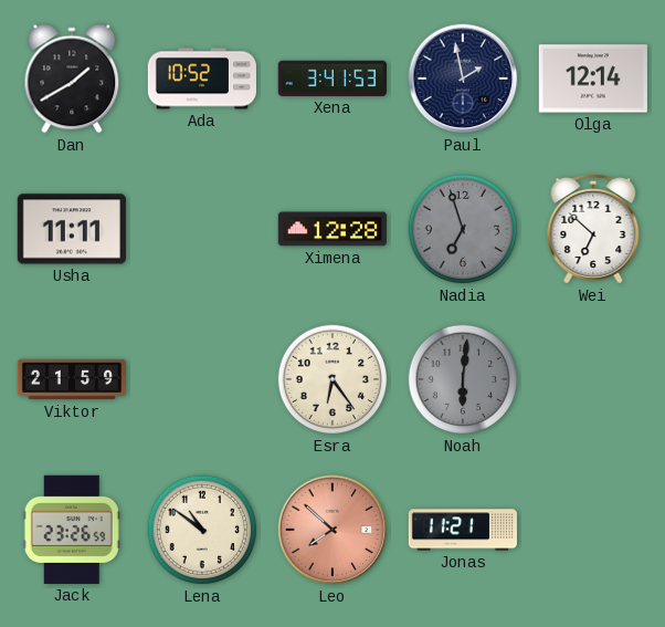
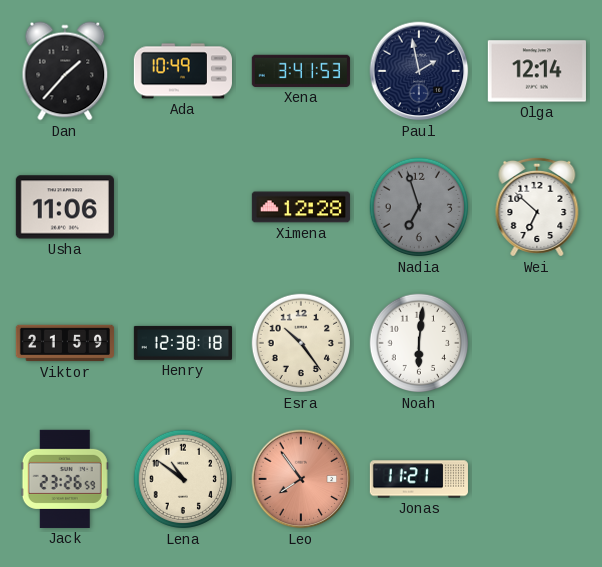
Dan: 1:40 -> 1:37
Ada: 10:52 -> 10:49
Usha: 11:11 -> 11:06
Henry: none -> 12:38
Esra: 6:24 -> 10:24
Noah dial: grey -> white
Leo: 7:52 -> 7:54
